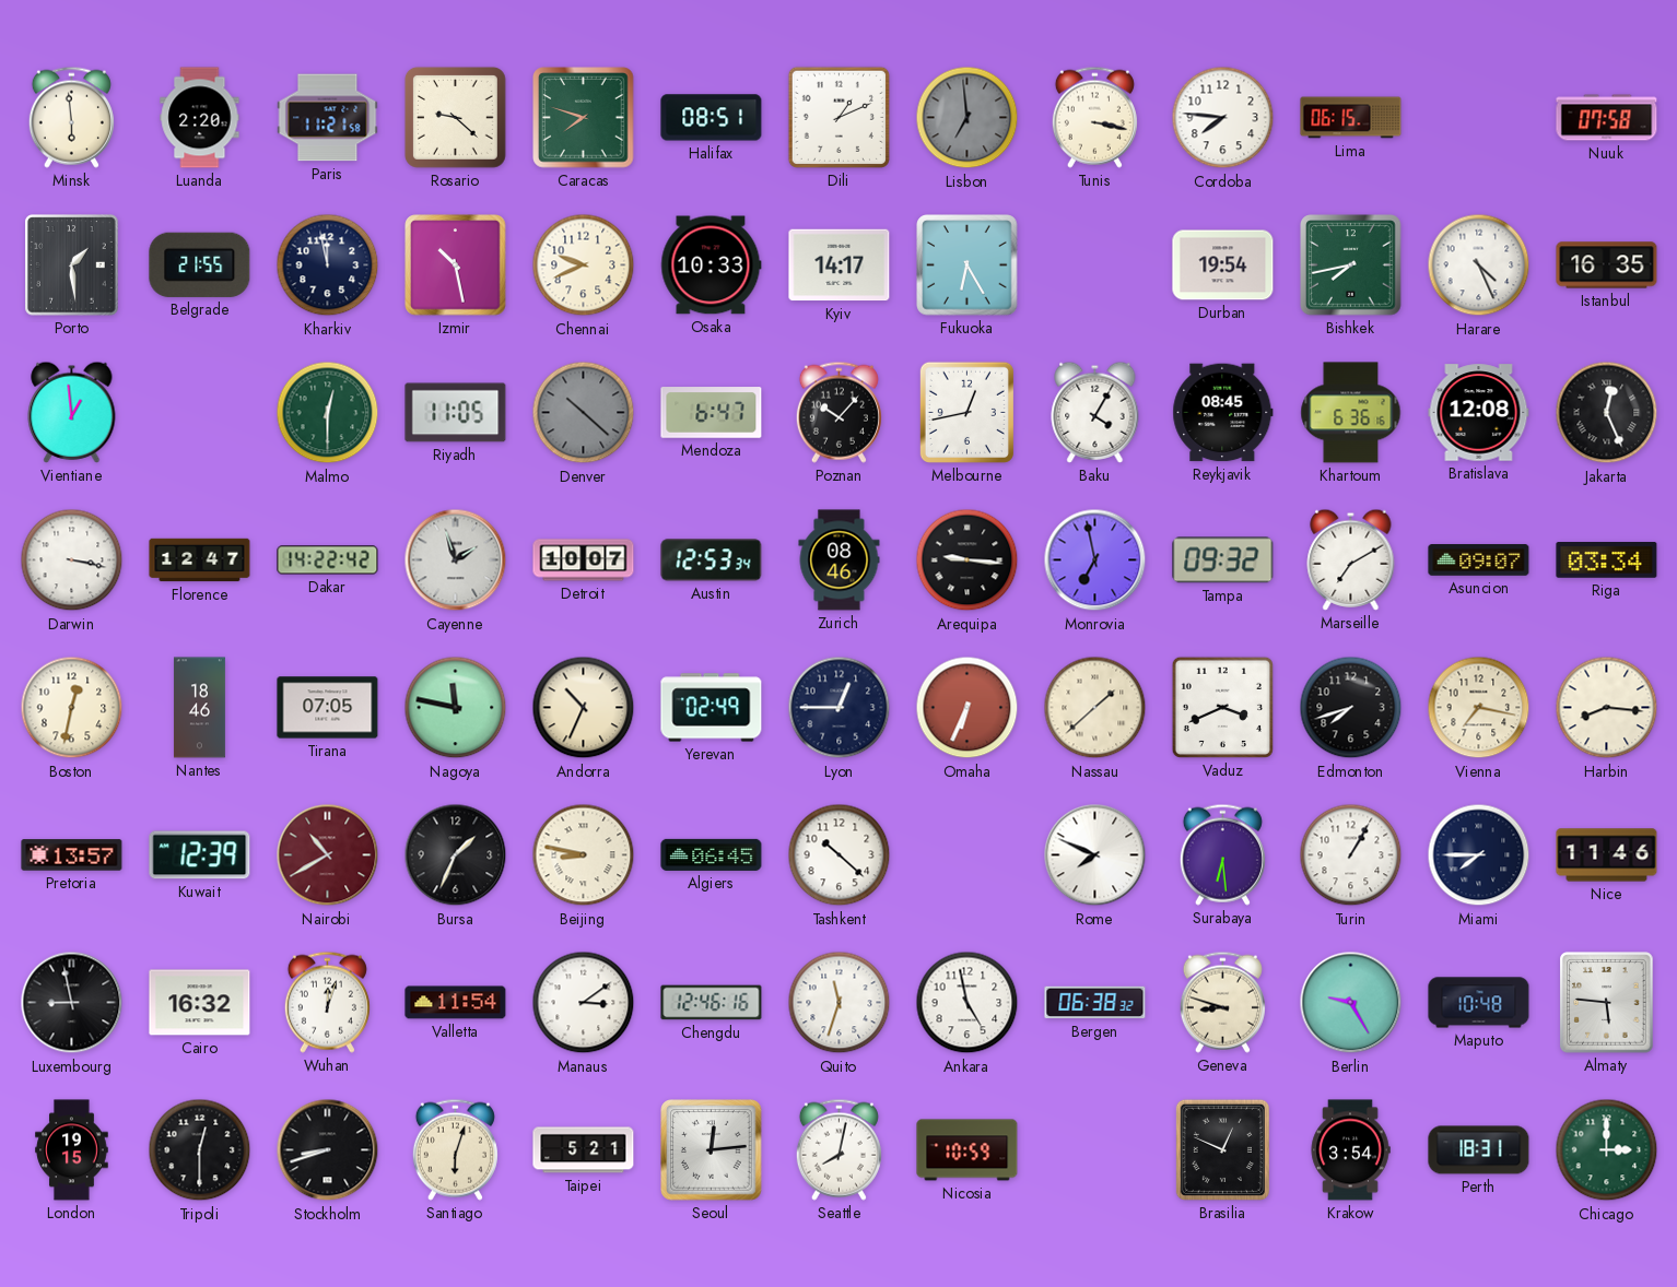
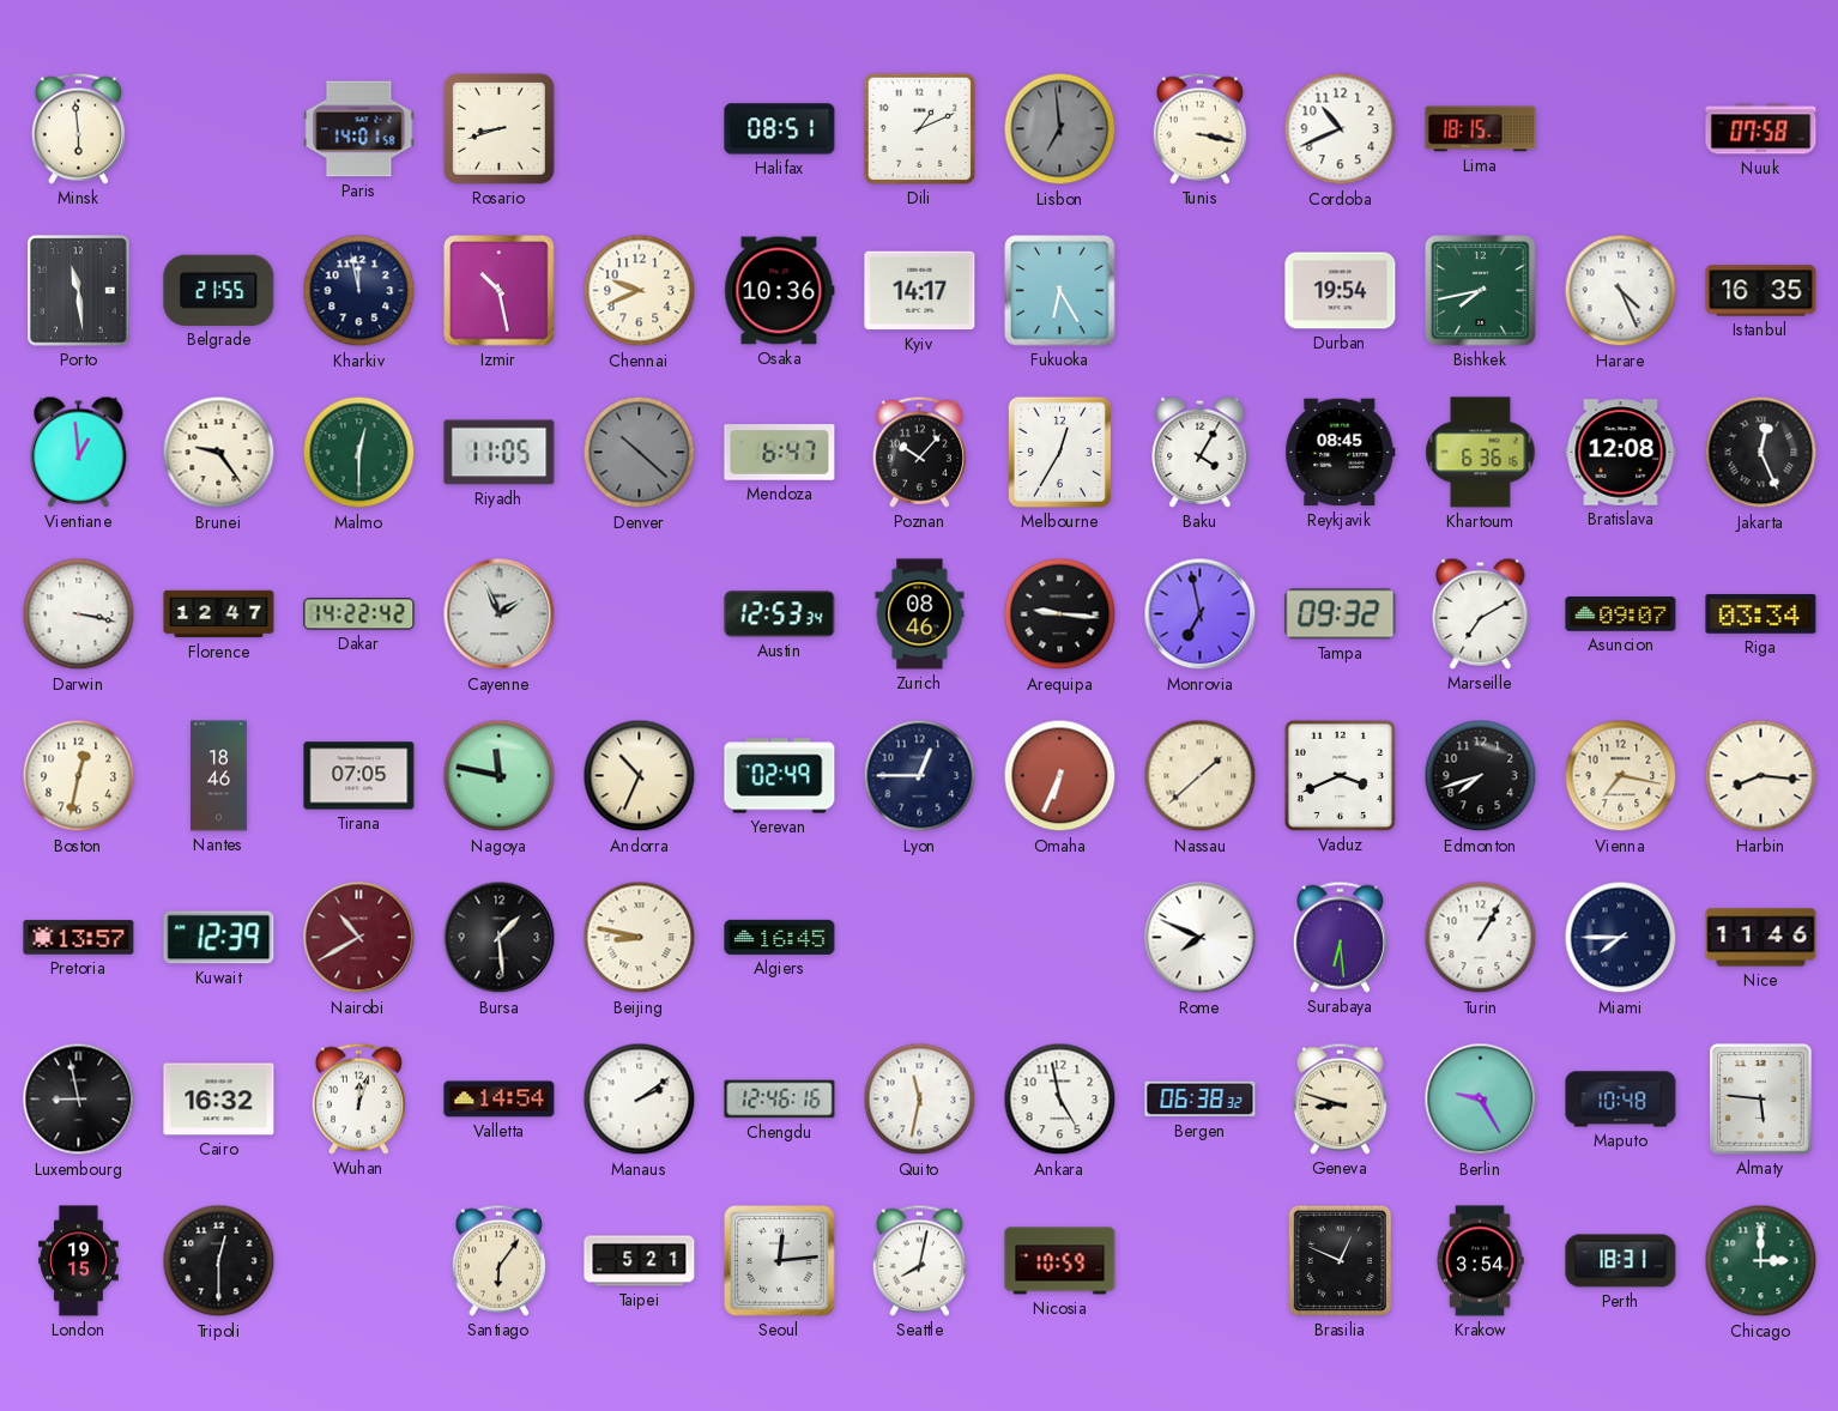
Luanda: 2:20 -> none
Paris: 11:21 -> 14:01
Rosario: 9:22 -> 8:42
Caracas: 7:48 -> none
Cordoba: 7:46 -> 10:41
Lima: 06:15 -> 18:15
Porto: 1:29 -> 11:29
Osaka: 10:33 -> 10:36
Brunei: none -> 9:24
Melbourne: 12:43 -> 12:35
Cayenne: 1:57 -> 1:56
Detroit: 10:07 -> none
Bursa: 1:34 -> 1:29
Algiers: 06:45 -> 16:45
Tashkent: 10:22 -> none
Valletta: 11:54 -> 14:54
Manaus: 3:09 -> 2:09
Quito: 11:33 -> 11:32
Stockholm: 8:42 -> none
Santiago: 6:03 -> 6:06
